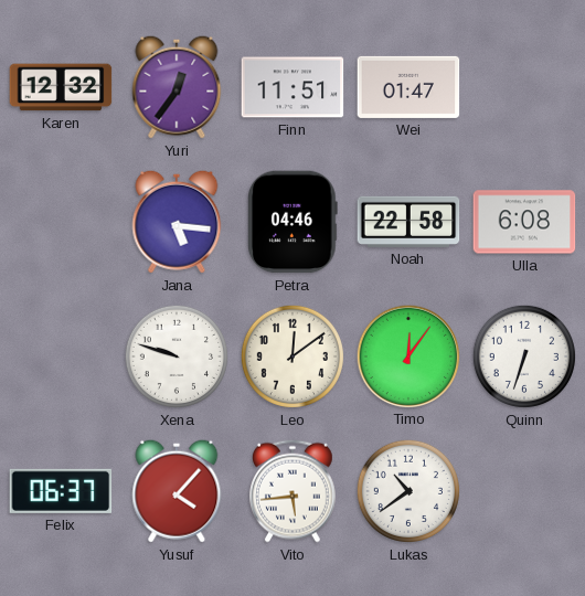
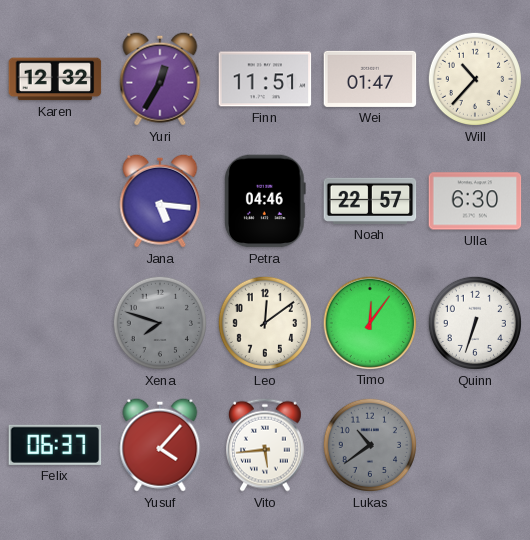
Yuri: 12:36 -> 12:35
Will: none -> 10:37
Noah: 22:58 -> 22:57
Ulla: 6:08 -> 6:30
Xena: 9:48 -> 7:48
Xena dial: white -> grey
Lukas dial: white -> grey
